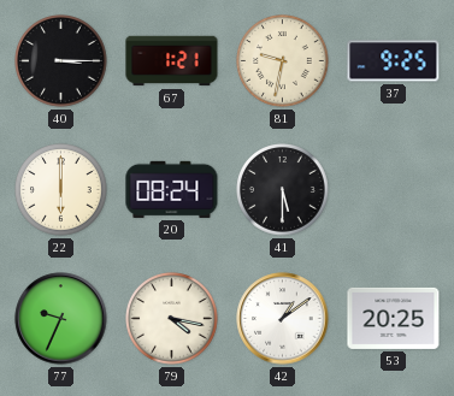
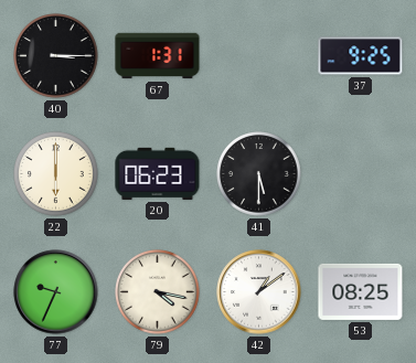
67: 1:21 -> 1:31
81: 9:32 -> none
20: 08:24 -> 06:23
53: 20:25 -> 08:25
